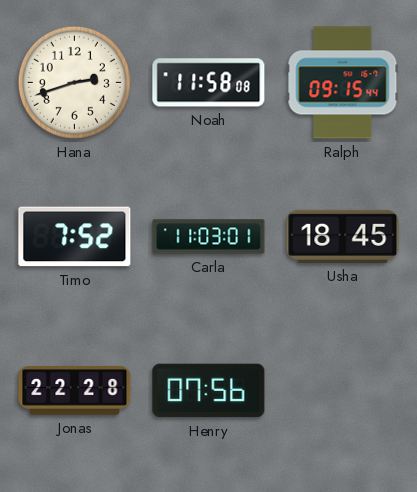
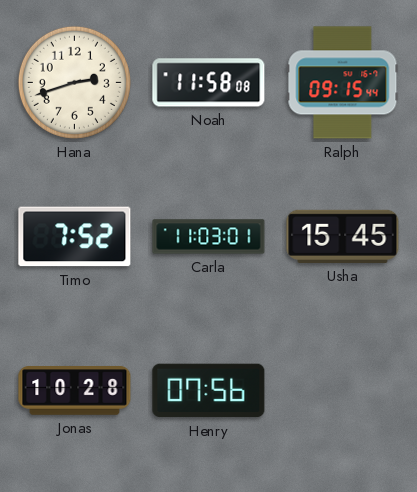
Usha: 18:45 -> 15:45
Jonas: 22:28 -> 10:28
